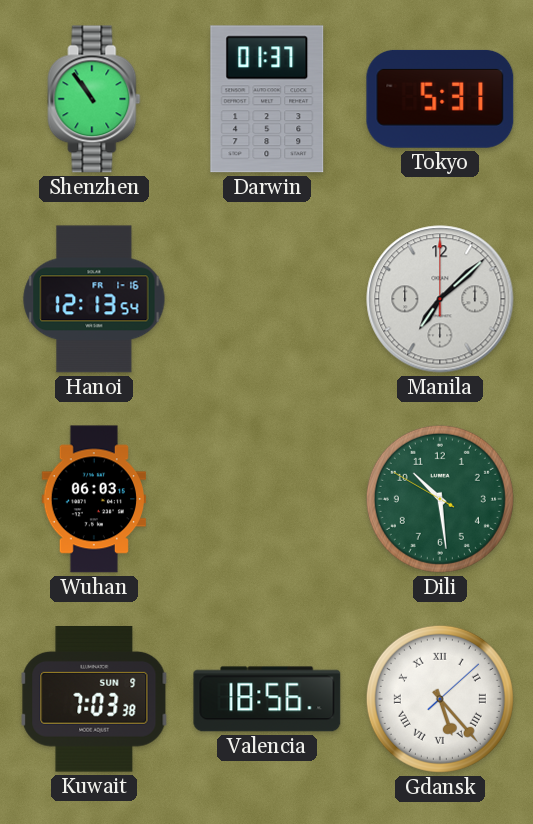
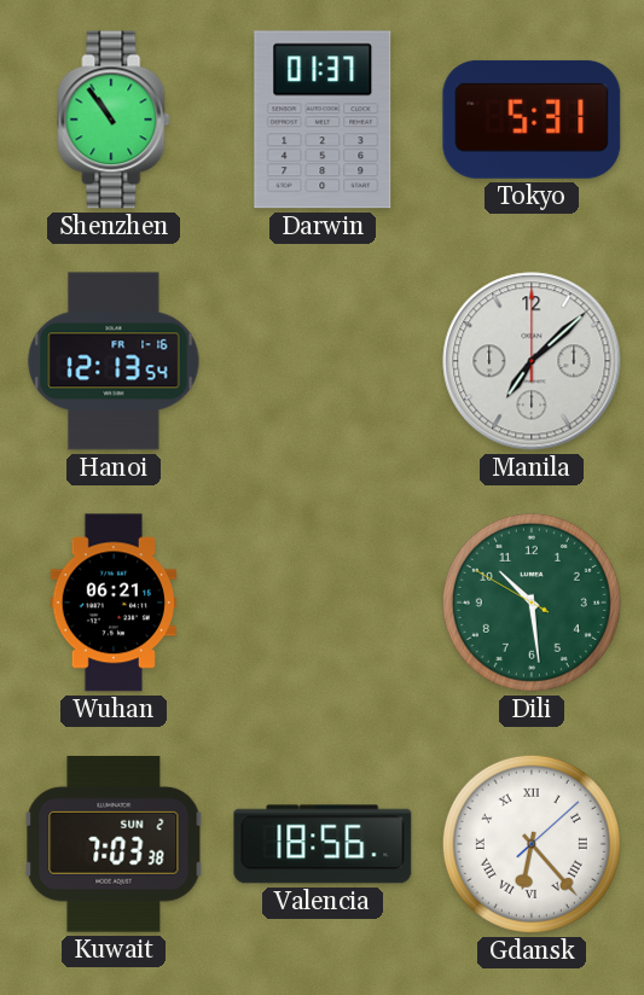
Wuhan: 06:03 -> 06:21
Kuwait date: SUN 9 -> SUN 2
Gdansk: 5:23 -> 6:23
